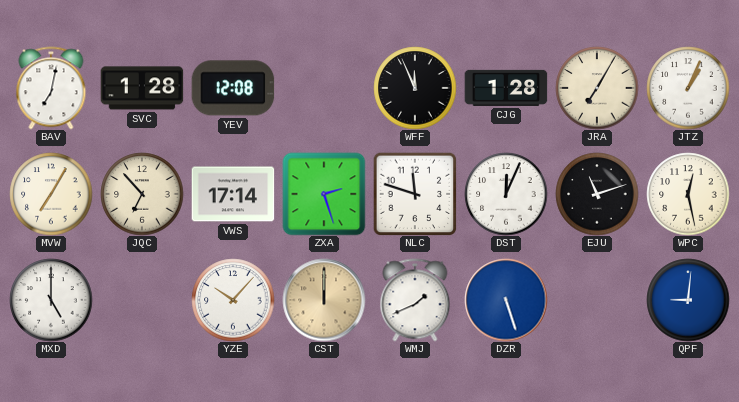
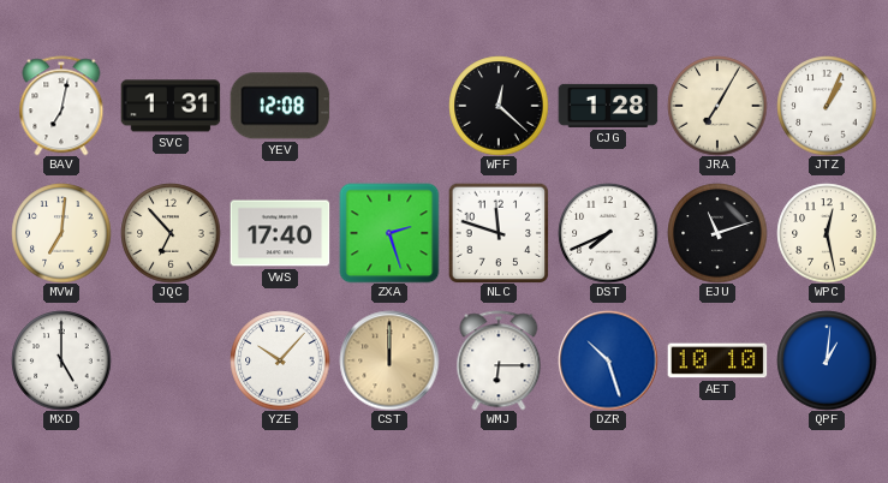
SVC: 1:28 -> 1:31
WFF: 11:56 -> 12:22
MVW: 7:05 -> 7:01
VWS: 17:14 -> 17:40
DST: 12:04 -> 7:41
WMJ: 1:41 -> 6:15
DZR: 5:27 -> 10:27
AET: none -> 10:10
QPF: 9:01 -> 1:01
